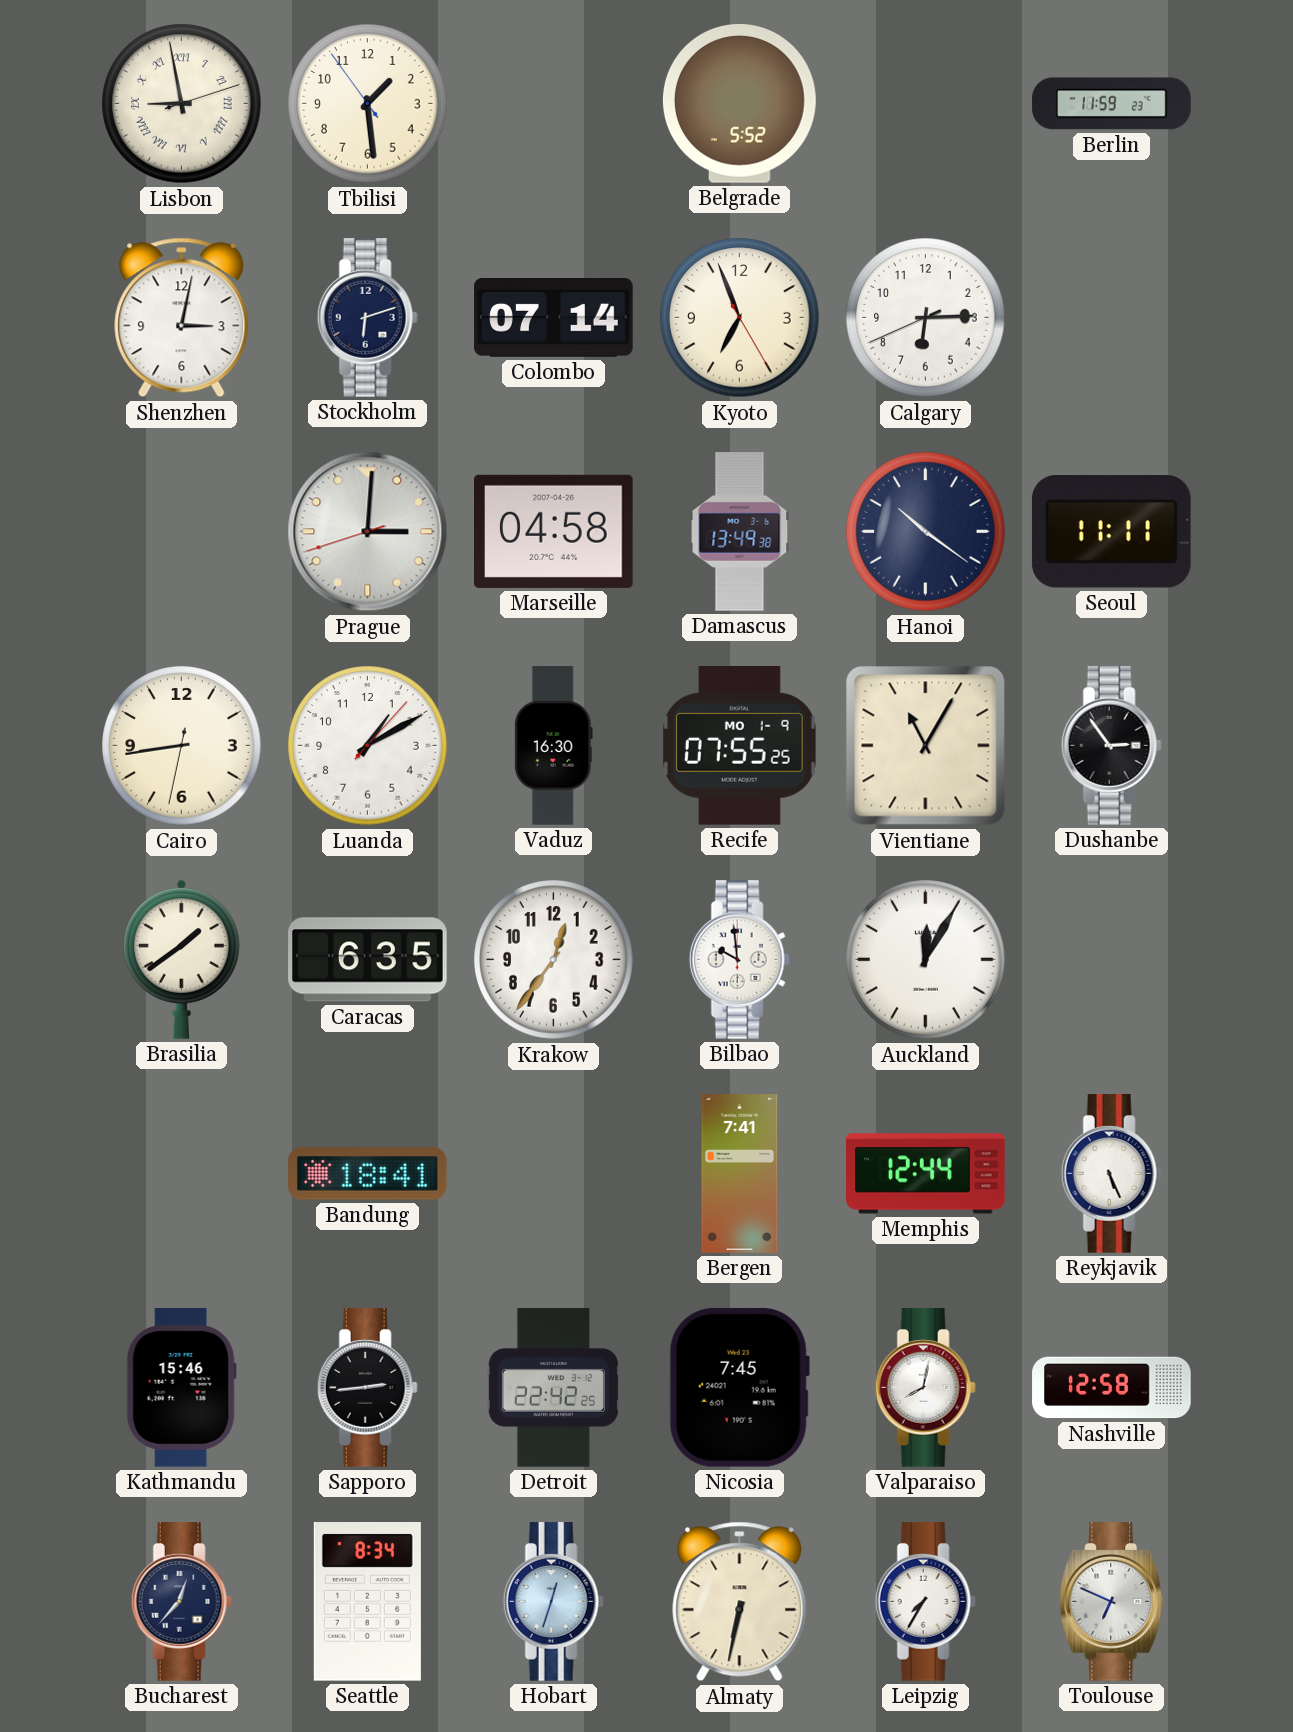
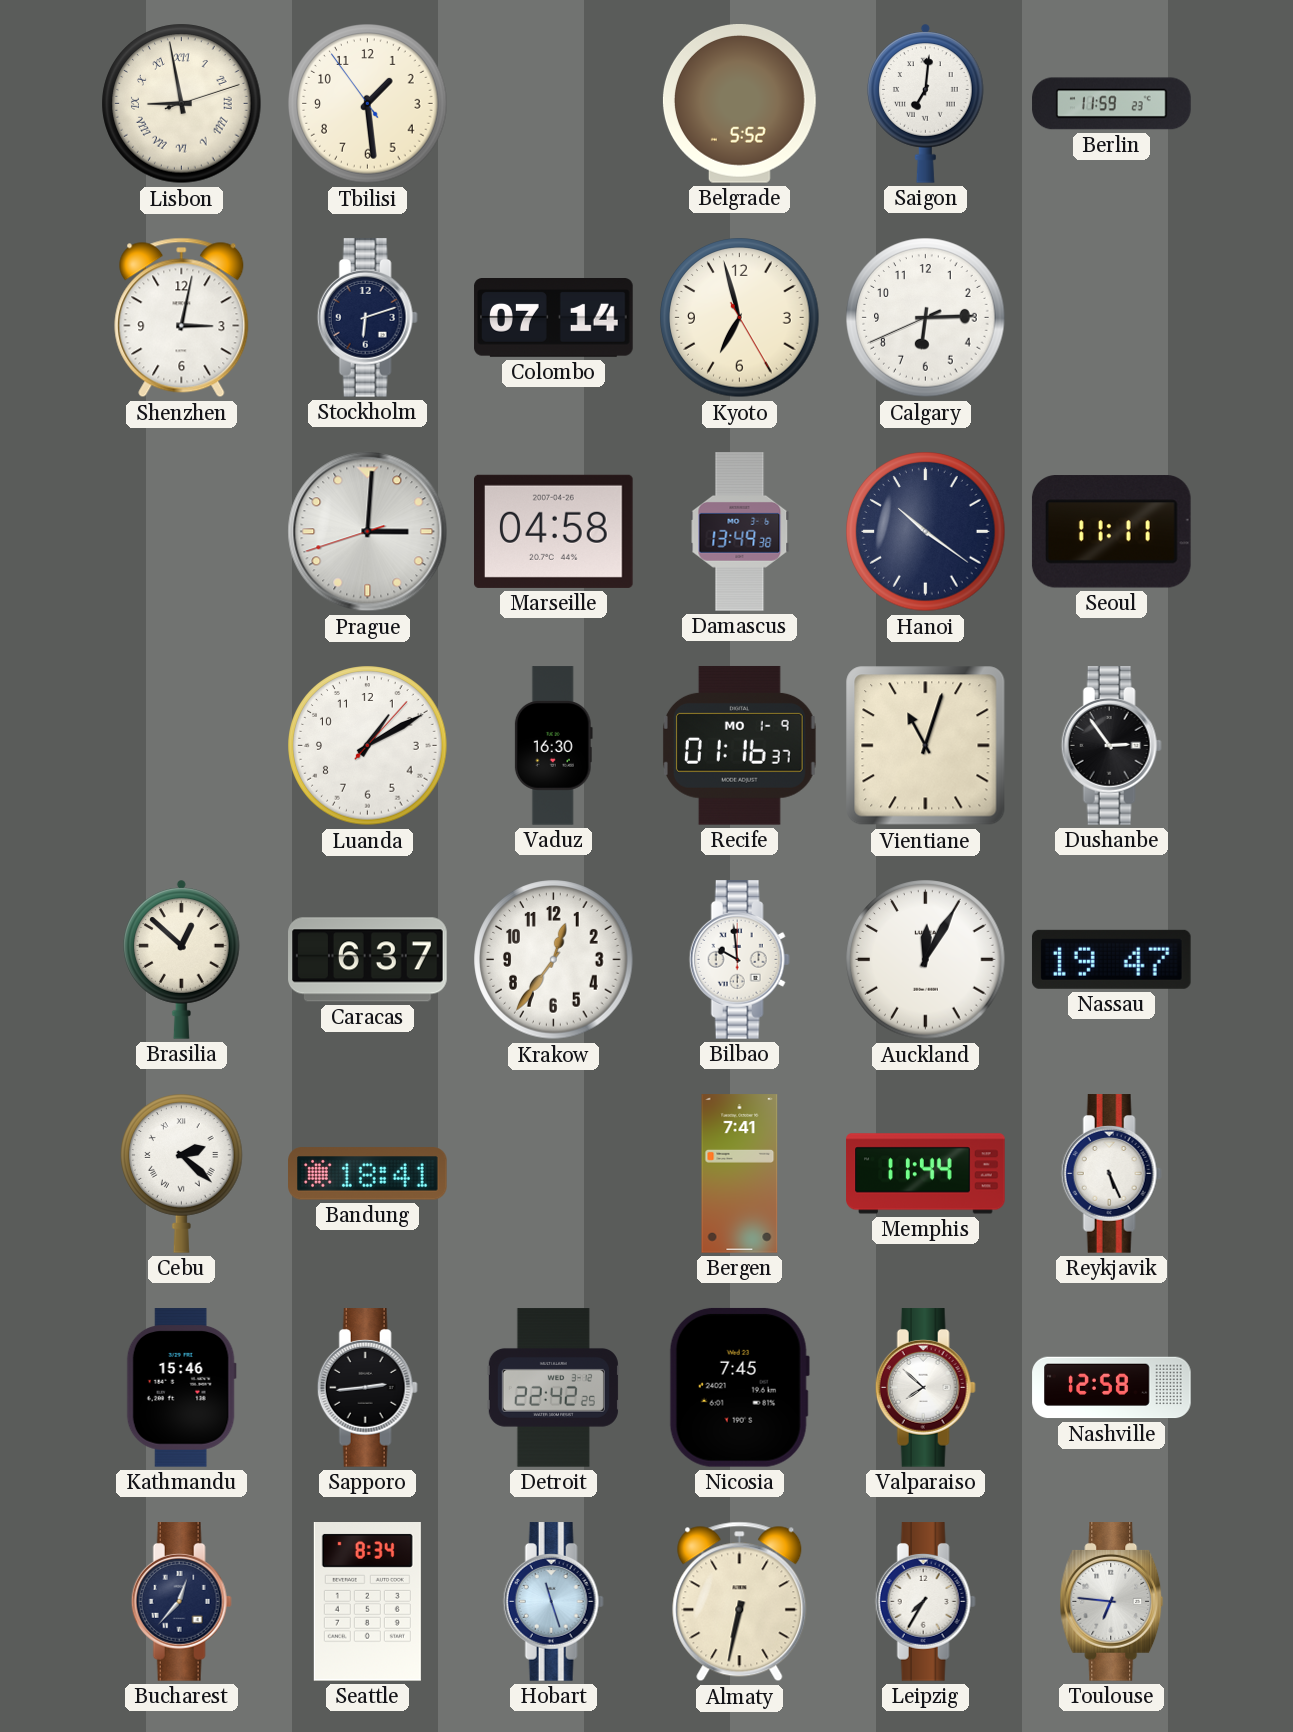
Saigon: none -> 7:01
Kyoto: 6:56 -> 6:57
Cairo: 8:43 -> none
Recife: 07:55 -> 01:16
Vientiane: 11:05 -> 11:03
Brasilia: 1:39 -> 12:52
Caracas: 6:35 -> 6:37
Nassau: none -> 19:47
Cebu: none -> 2:22
Memphis: 12:44 -> 11:44
Valparaiso: 8:02 -> 7:52
Hobart: 12:33 -> 11:27
Toulouse: 6:49 -> 6:46
